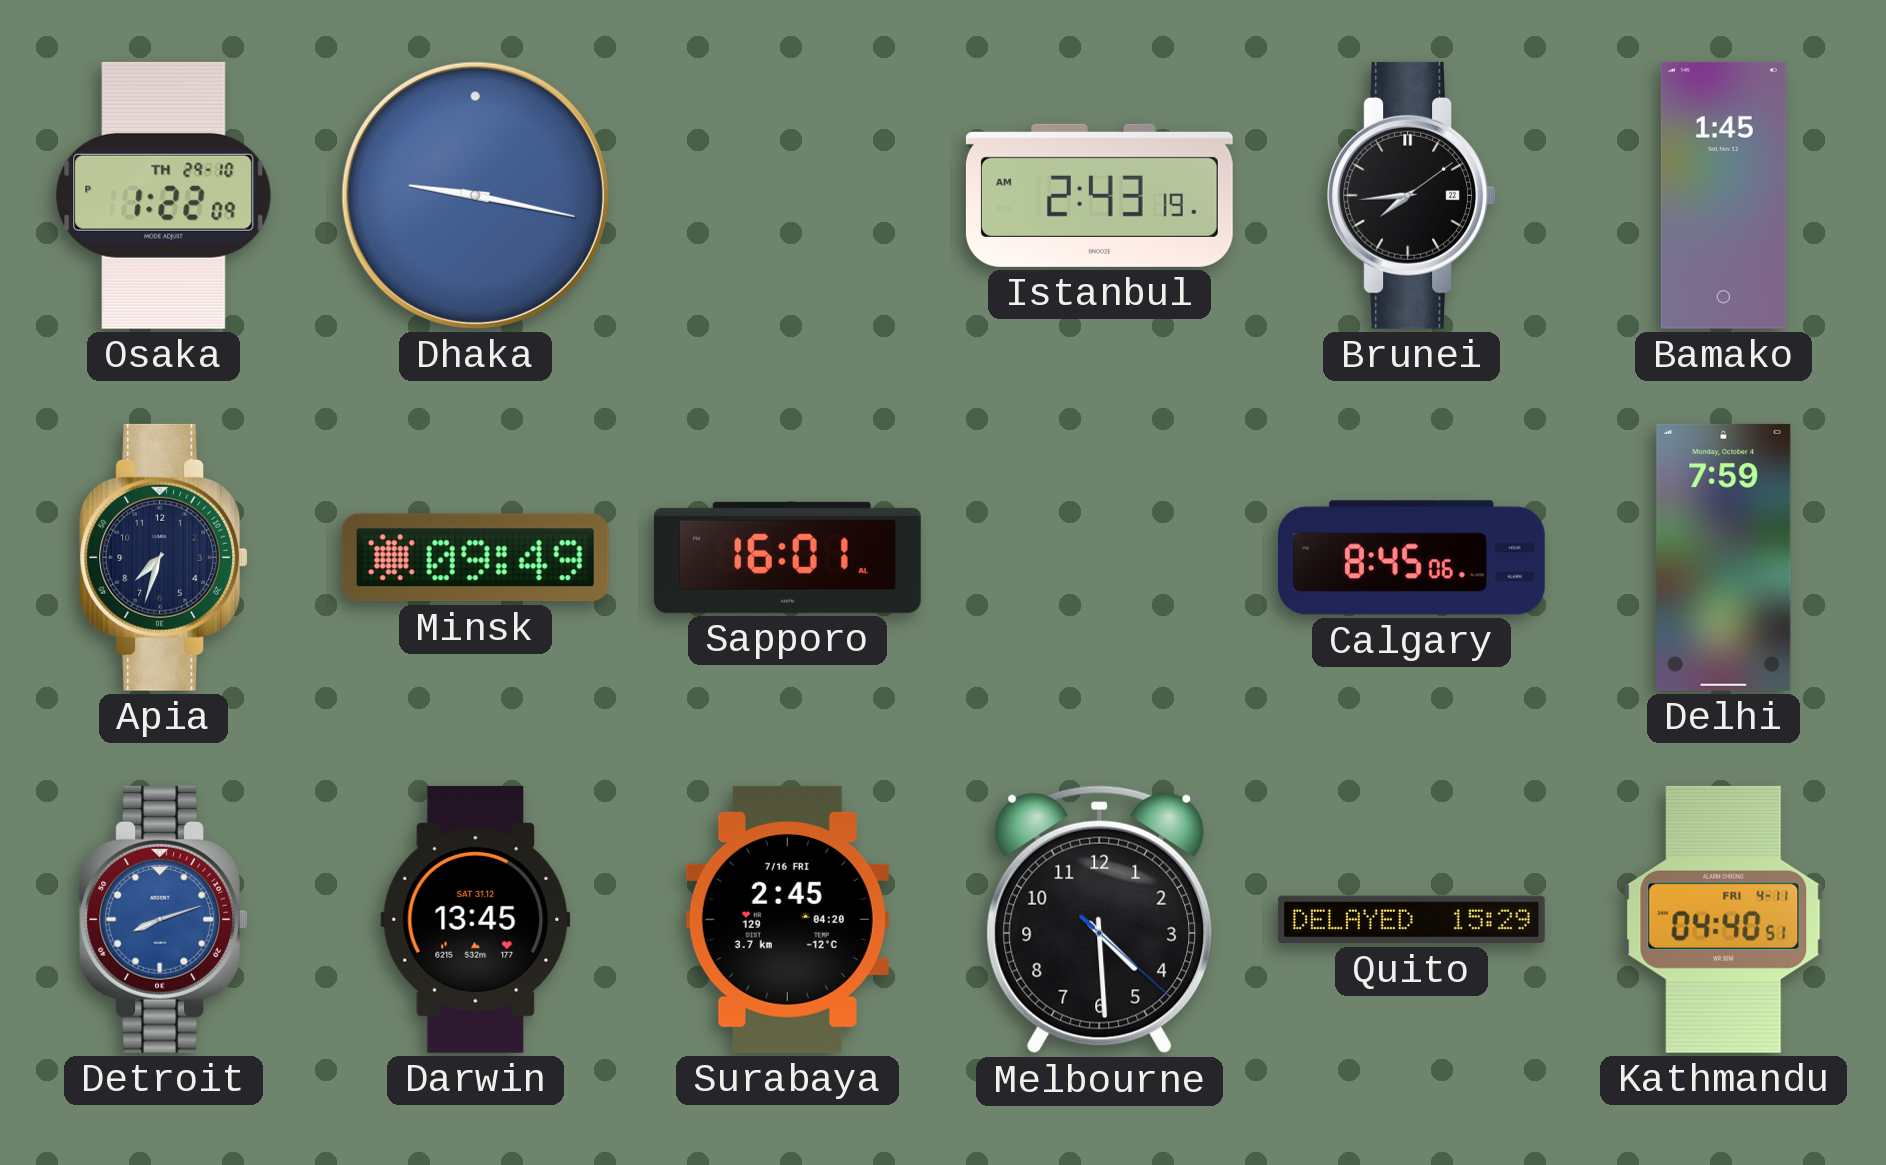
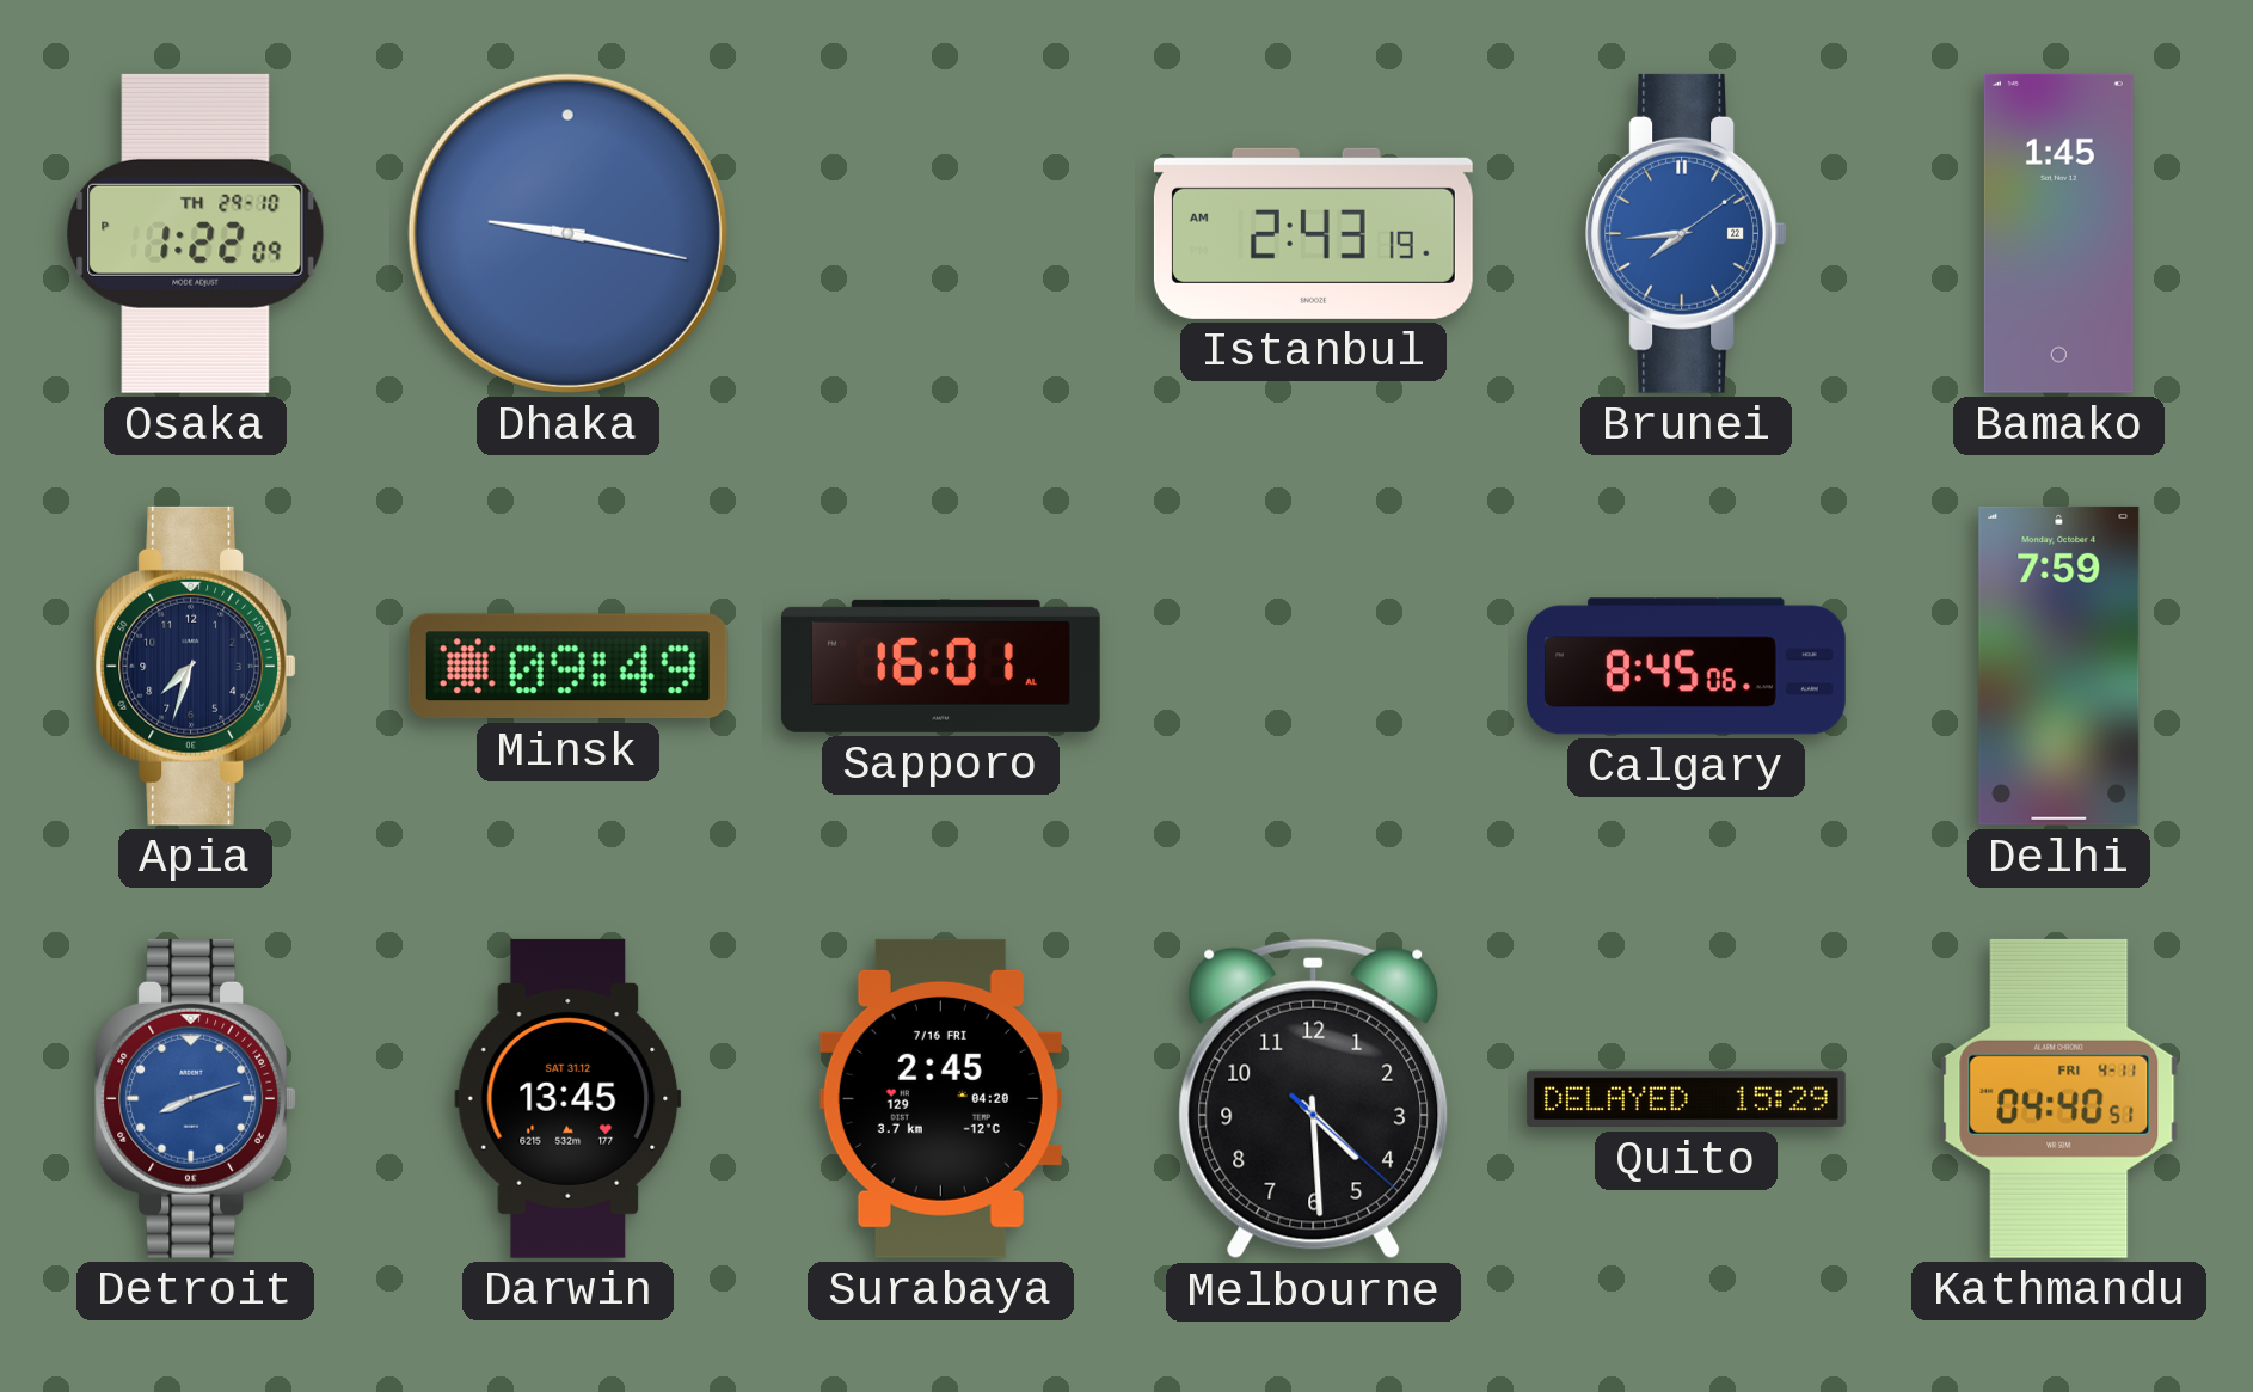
Brunei dial: black -> blue
